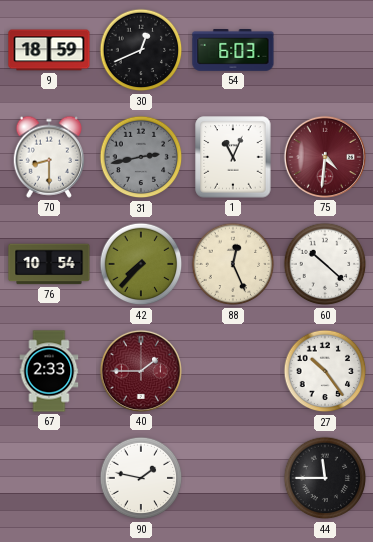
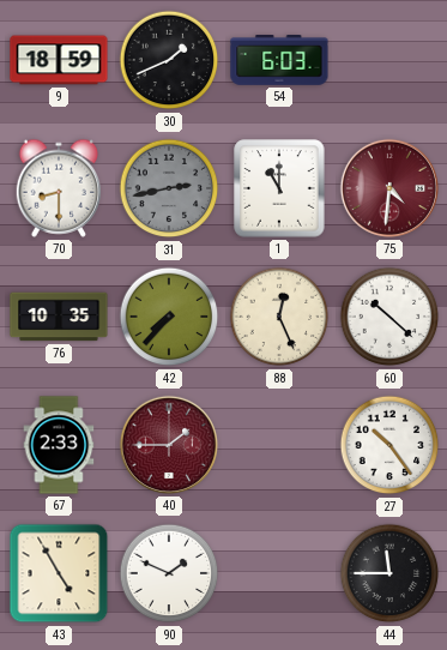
30: 12:41 -> 1:41
1: 11:04 -> 11:00
76: 10:54 -> 10:35
43: none -> 4:55
90: 1:47 -> 1:49
